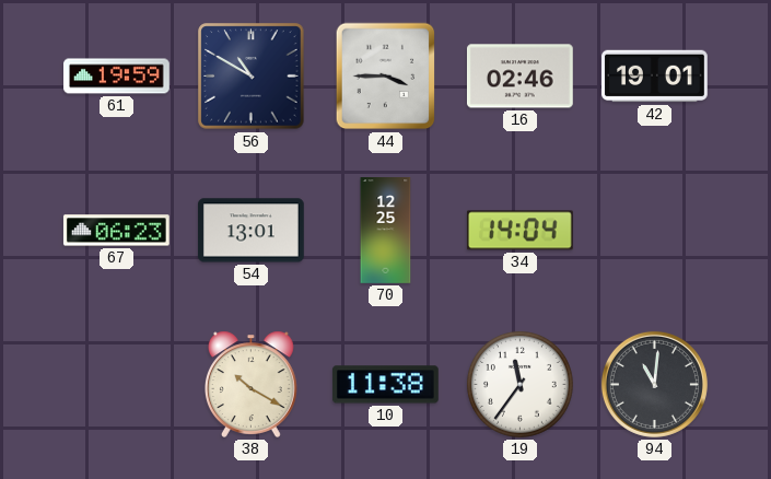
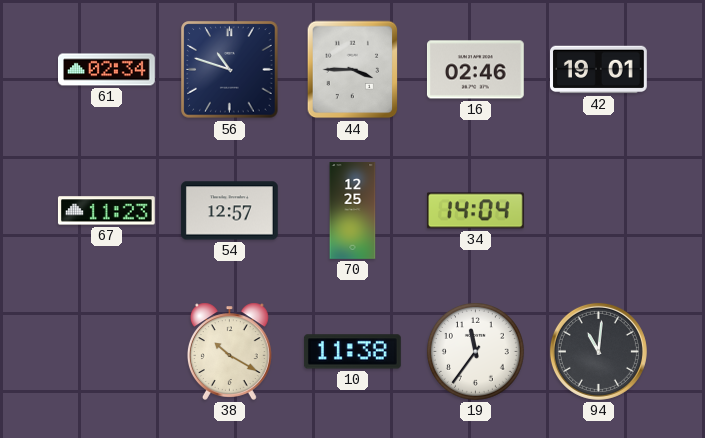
61: 19:59 -> 02:34
56: 10:50 -> 10:48
67: 06:23 -> 11:23
54: 13:01 -> 12:57
